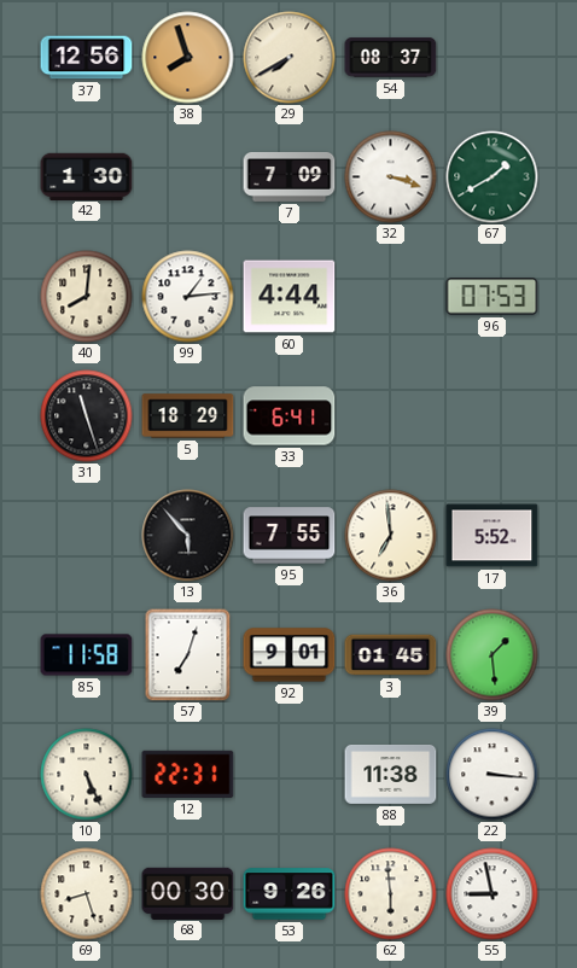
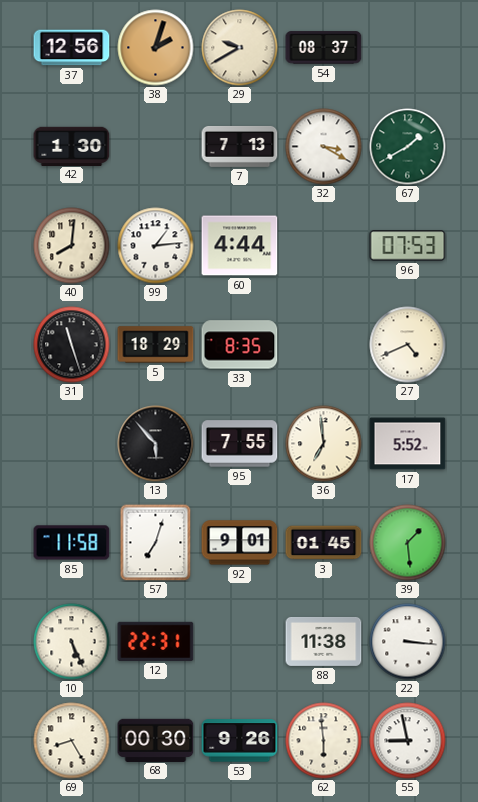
38: 7:57 -> 2:03
29: 7:40 -> 9:40
7: 7:09 -> 7:13
32: 3:18 -> 3:20
33: 6:41 -> 8:35
27: none -> 4:41
69: 8:27 -> 8:25
